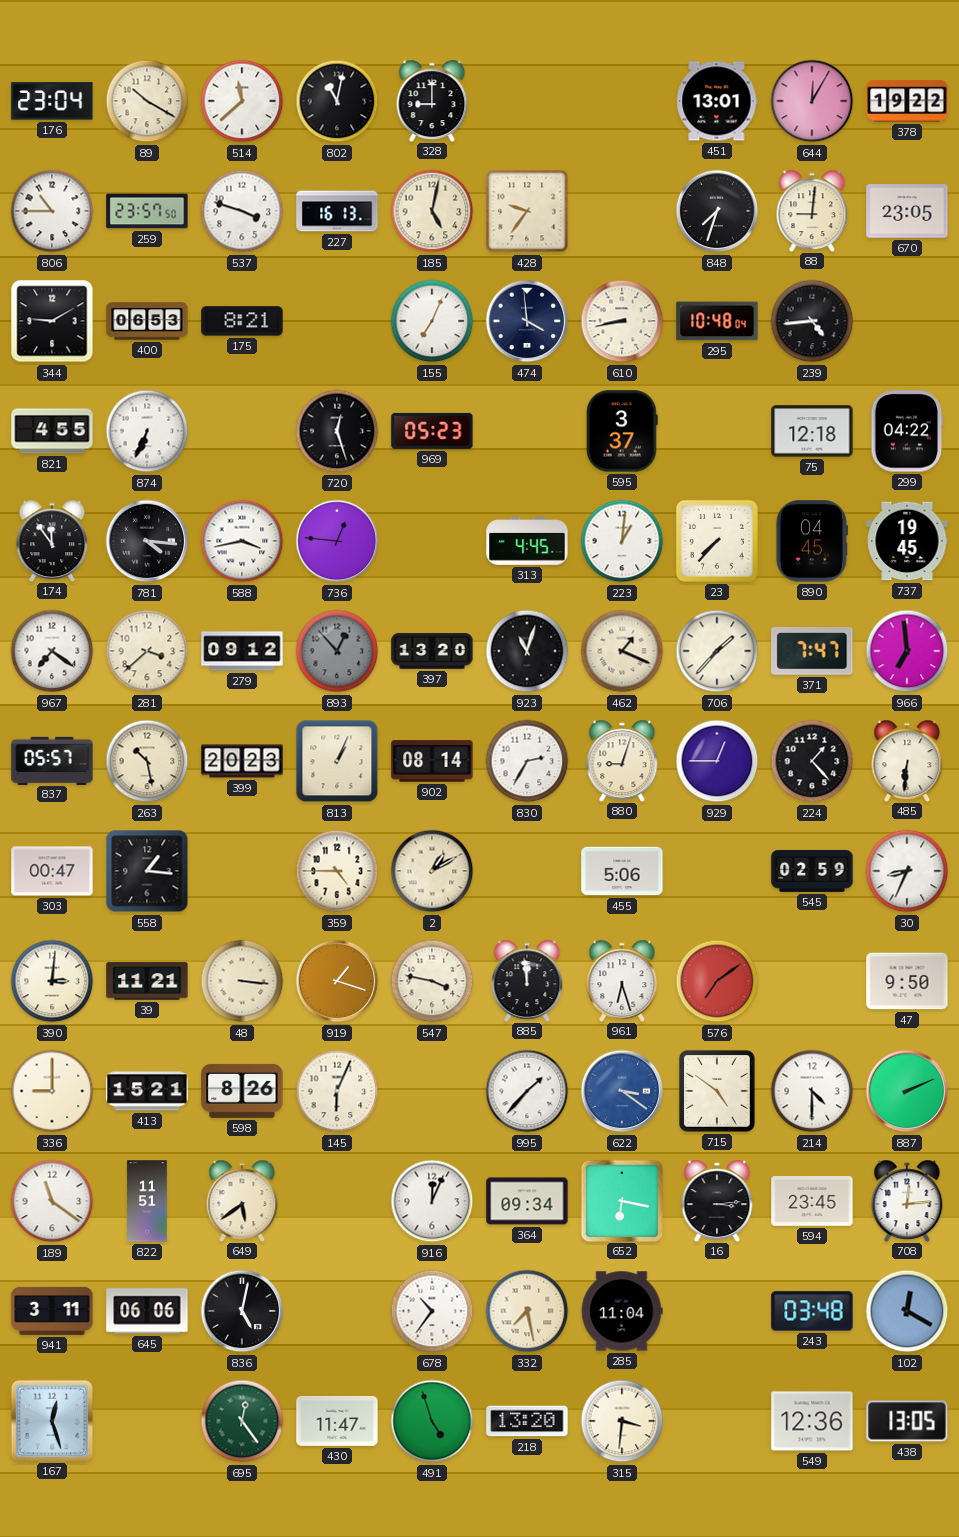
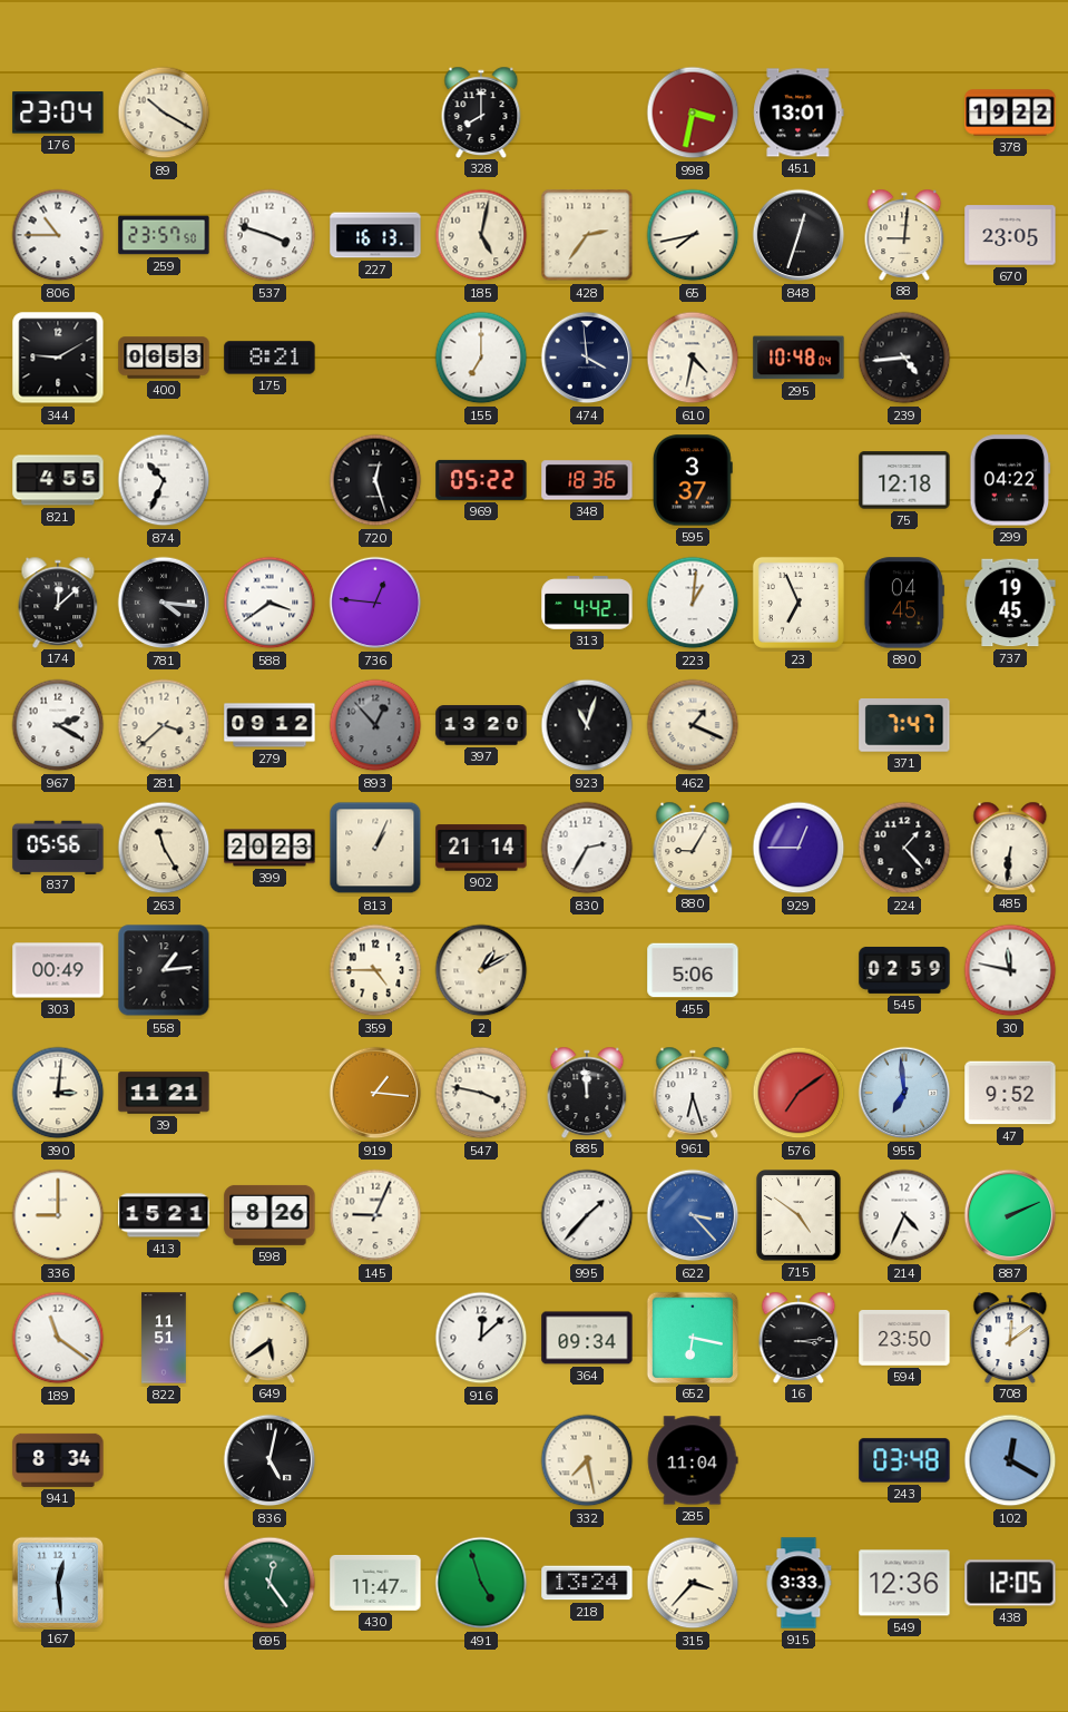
514: 11:38 -> none
802: 11:02 -> none
328: 9:00 -> 8:00
998: none -> 3:32
644: 12:05 -> none
428: 9:36 -> 2:36
65: none -> 7:43
848: 7:33 -> 12:33
155: 7:04 -> 7:00
610: 8:43 -> 4:32
874: 6:34 -> 10:34
969: 05:23 -> 05:22
348: none -> 18:36
174: 11:54 -> 12:08
588: 3:43 -> 3:39
313: 4:45 -> 4:42
23: 7:37 -> 6:56
967: 7:21 -> 2:20
706: 1:37 -> none
966: 6:59 -> none
837: 05:57 -> 05:56
263: 10:28 -> 11:25
902: 08:14 -> 21:14
880: 9:03 -> 9:05
303: 00:47 -> 00:49
558: 1:16 -> 1:14
30: 8:34 -> 11:47
48: 3:16 -> none
919: 1:18 -> 1:16
955: none -> 6:59
47: 9:50 -> 9:52
145: 6:04 -> 9:04
622: 3:21 -> 3:23
214: 4:30 -> 4:34
916: 12:04 -> 12:08
594: 23:45 -> 23:50
708: 12:14 -> 12:09
941: 3:11 -> 8:34
645: 06:06 -> none
678: 10:36 -> none
167: 12:27 -> 12:29
218: 13:20 -> 13:24
315: 3:31 -> 3:37
915: none -> 3:33
438: 13:05 -> 12:05
